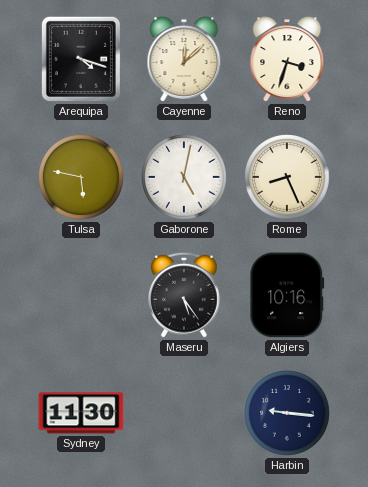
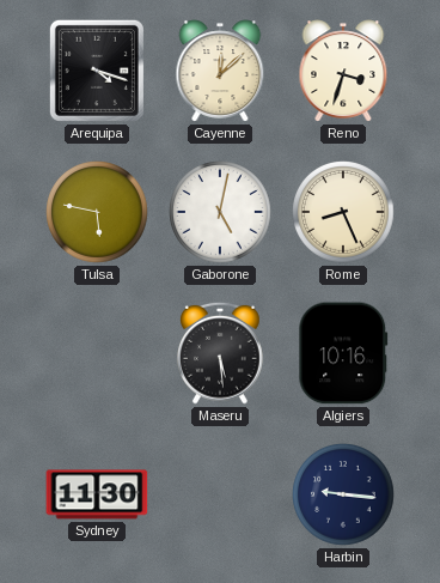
Maseru: 5:24 -> 5:29
